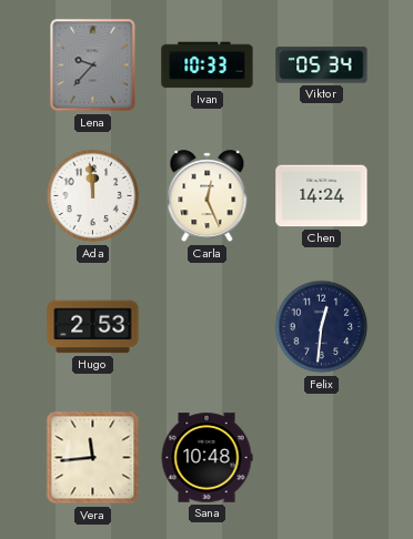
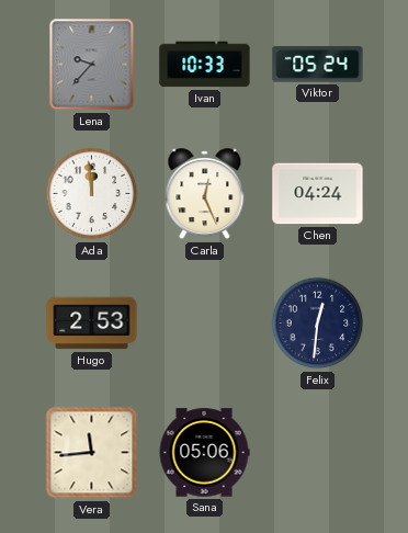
Viktor: 05:34 -> 05:24
Chen: 14:24 -> 04:24
Sana: 10:48 -> 05:06
